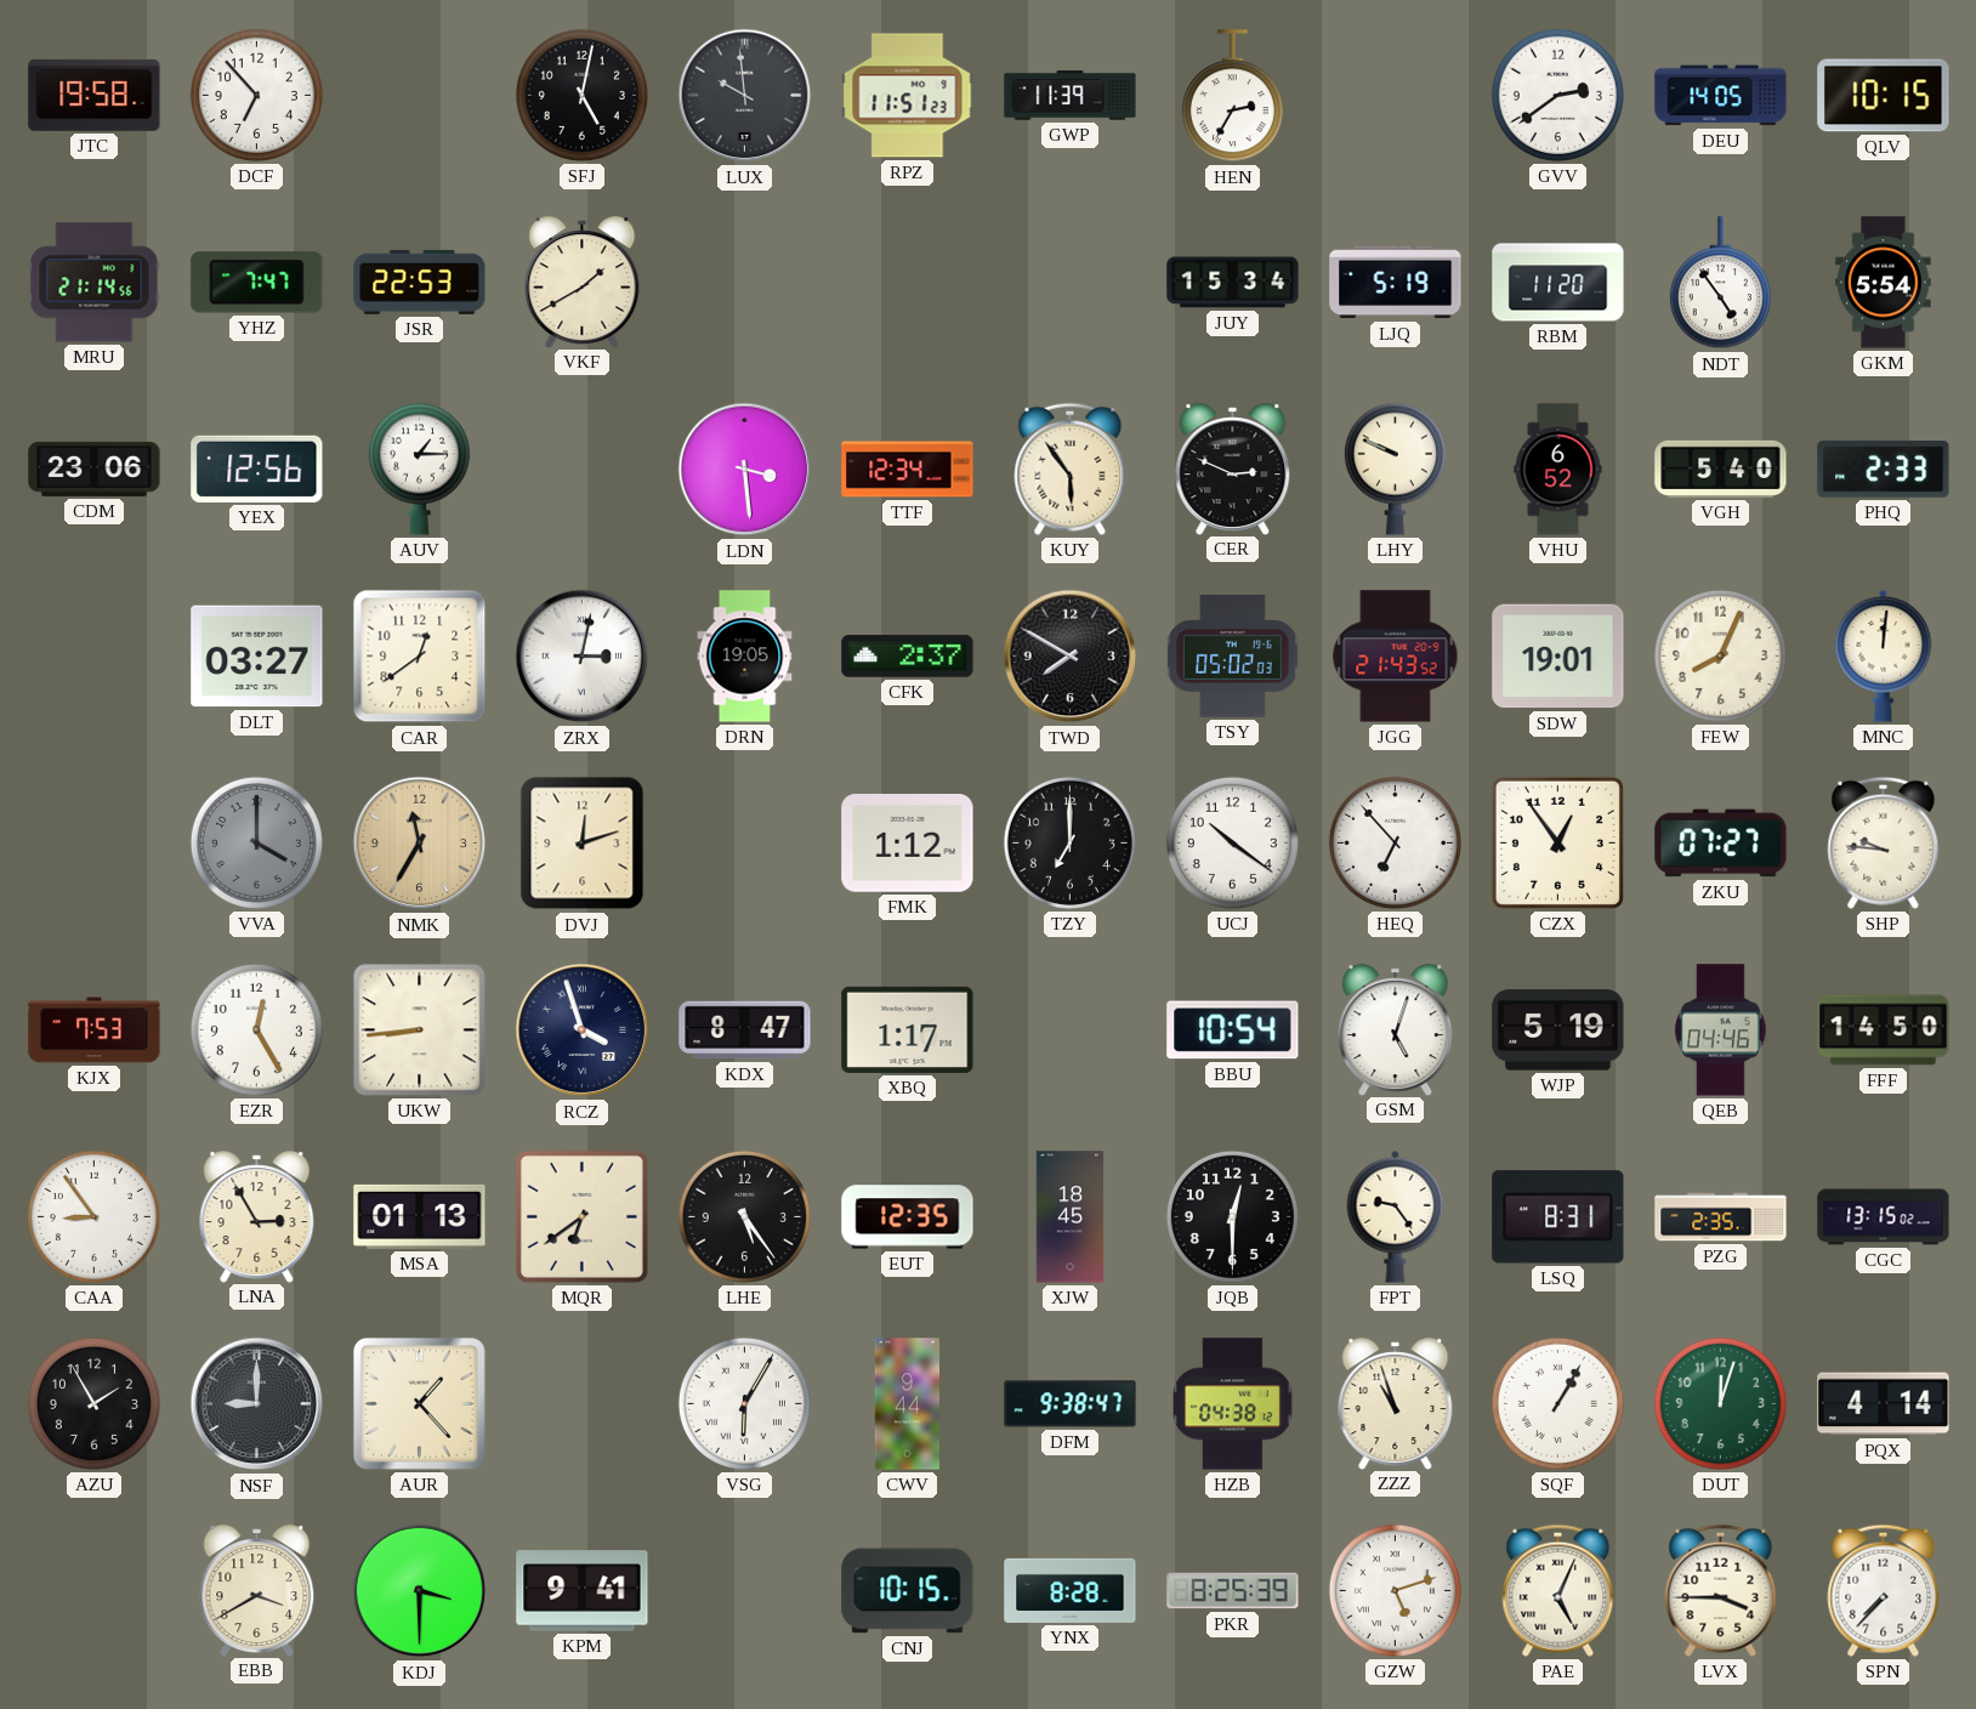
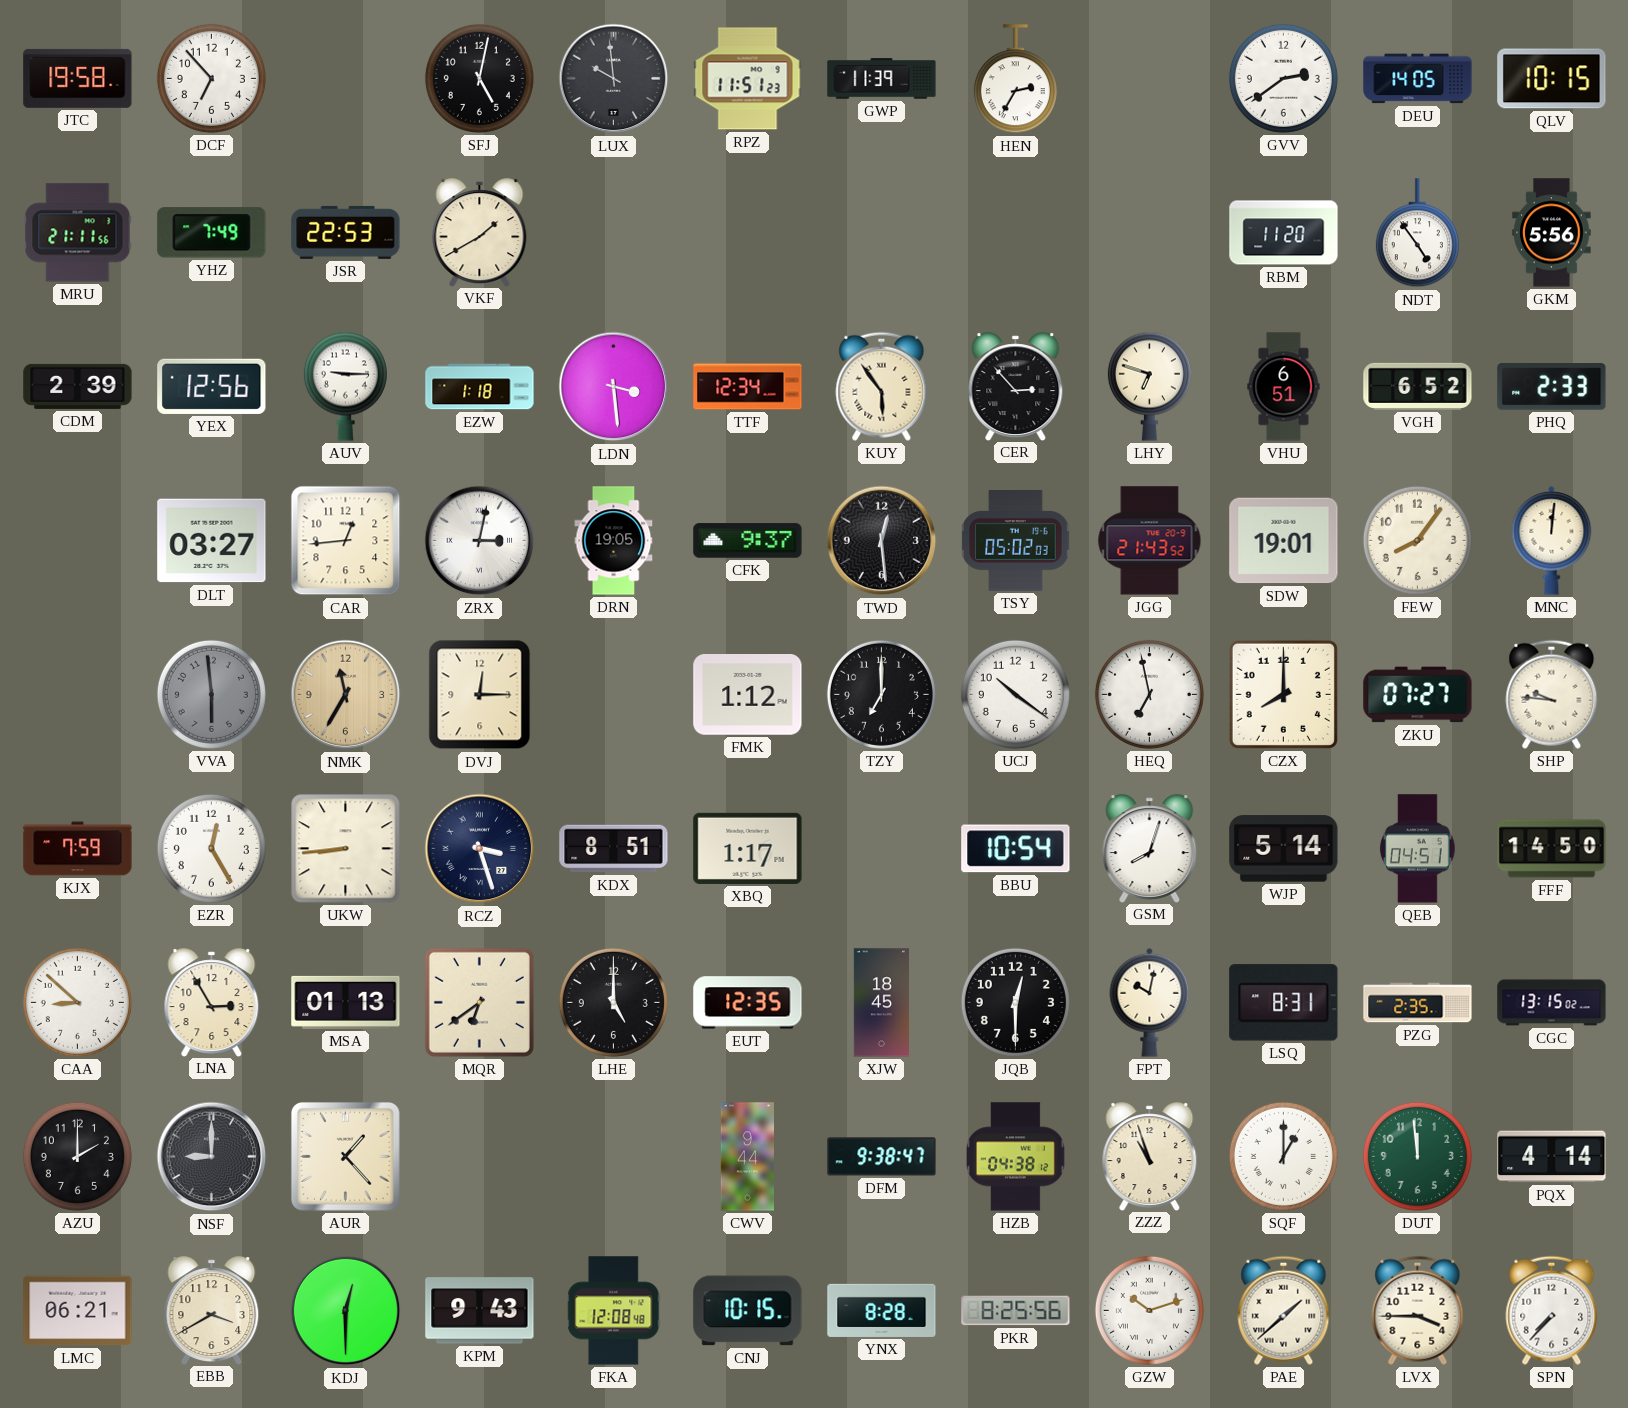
MRU: 21:14 -> 21:11
YHZ: 7:47 -> 7:49
JUY: 15:34 -> none
LJQ: 5:19 -> none
GKM: 5:54 -> 5:56
CDM: 23:06 -> 2:39
AUV: 1:15 -> 9:15
EZW: none -> 1:18
CER: 2:49 -> 2:53
LHY: 9:49 -> 6:48
VHU: 6:52 -> 6:51
VGH: 5:40 -> 6:52
CAR: 12:39 -> 12:44
CFK: 2:37 -> 9:37
TWD: 7:50 -> 12:29
FEW: 8:04 -> 8:06
VVA: 4:00 -> 5:59
DVJ: 12:12 -> 12:15
HEQ: 6:53 -> 6:58
CZX: 12:54 -> 8:00
KJX: 7:53 -> 7:59
RCZ: 3:57 -> 3:27
KDX: 8:47 -> 8:51
GSM: 5:03 -> 8:03
WJP: 5:19 -> 5:14
QEB: 04:46 -> 04:51
CAA: 8:54 -> 8:52
LHE: 5:24 -> 5:00
FPT: 9:24 -> 10:02
AZU: 1:55 -> 2:00
VSG: 6:05 -> none
SQF: 1:05 -> 1:00
DUT: 12:03 -> 11:59
LMC: none -> 06:21
KDJ: 3:30 -> 12:30
KPM: 9:41 -> 9:43
FKA: none -> 12:08
PKR: 8:25:39 -> 8:25:56
GZW: 5:12 -> 10:12
PAE: 5:04 -> 1:38
